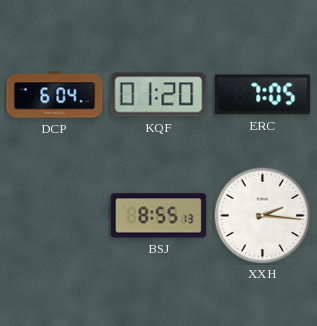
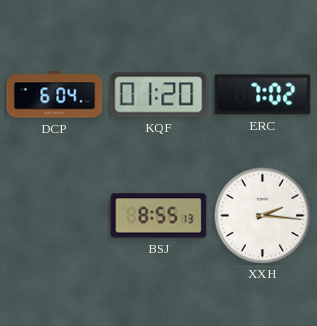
ERC: 7:05 -> 7:02
